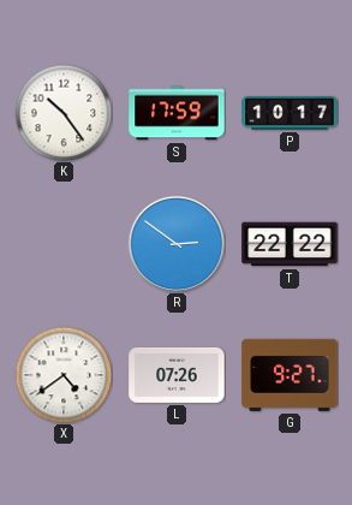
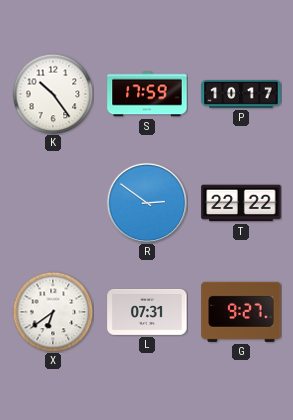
X: 4:39 -> 6:39
L: 07:26 -> 07:31
